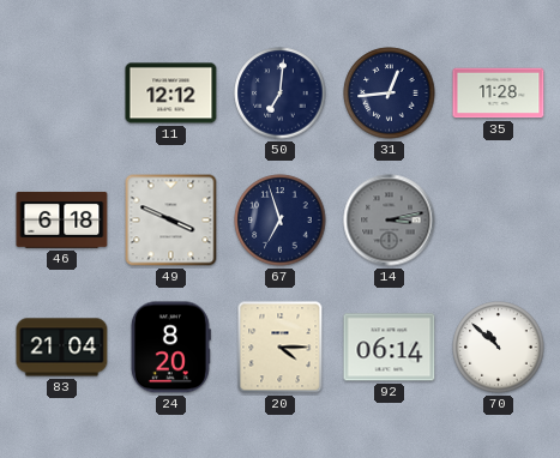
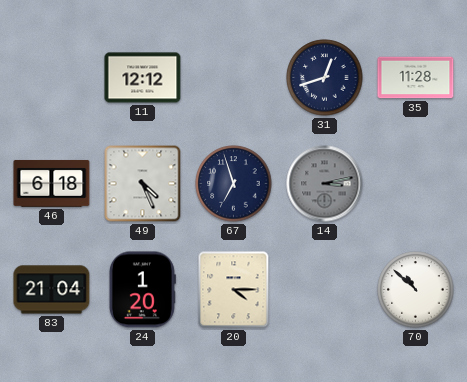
50: 7:01 -> none
31: 12:44 -> 12:42
49: 3:49 -> 4:26
24: 8:20 -> 1:20
92: 06:14 -> none
